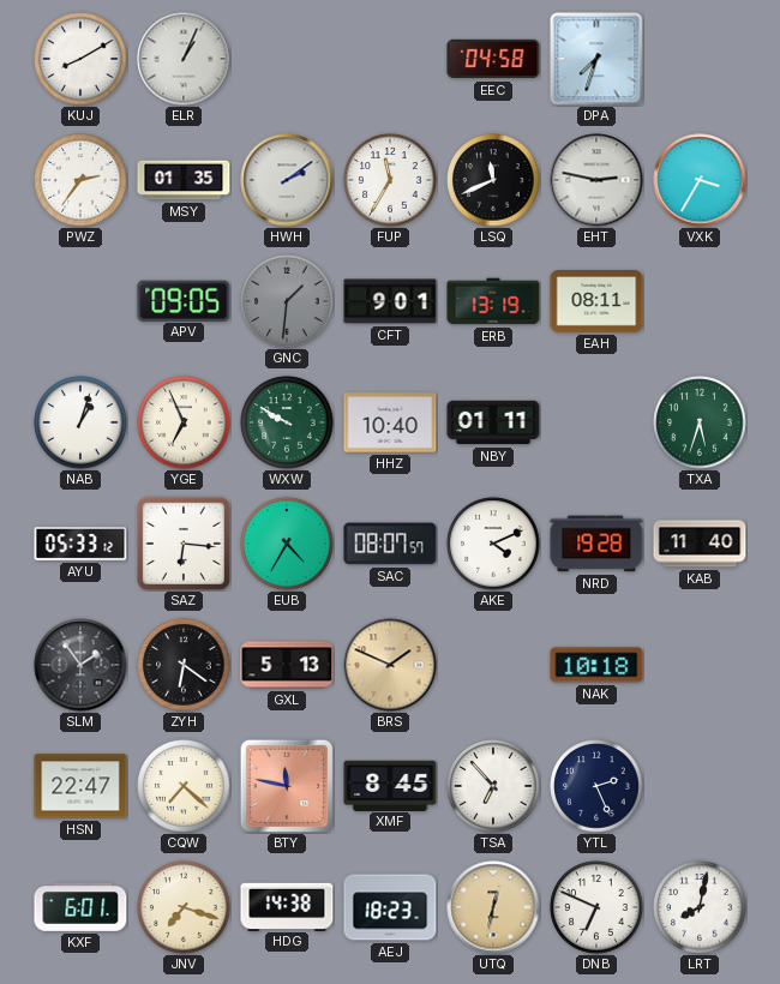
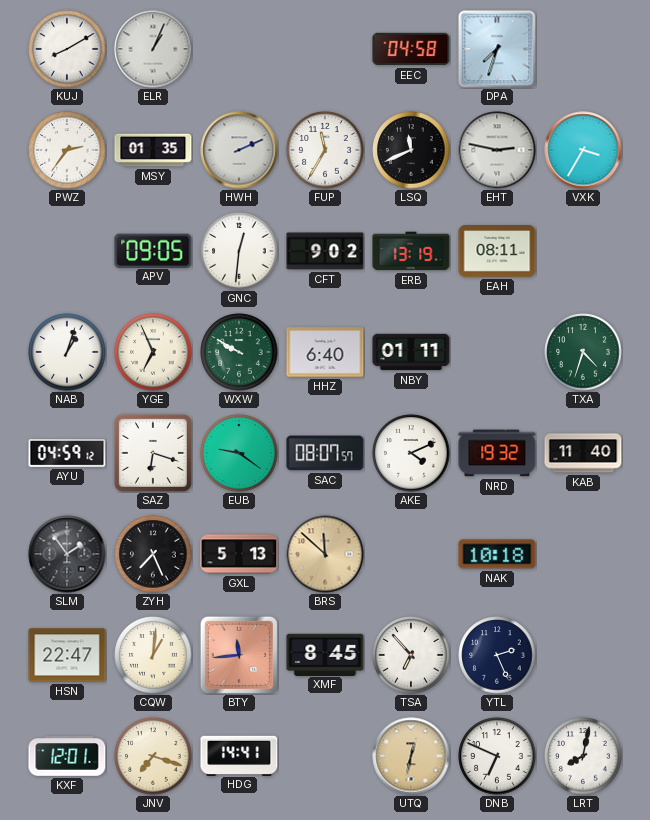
HWH: 2:09 -> 2:11
GNC: 1:31 -> 12:31
GNC dial: grey -> white
CFT: 9:01 -> 9:02
HHZ: 10:40 -> 6:40
TXA: 5:33 -> 4:33
AYU: 05:33 -> 04:59
SAZ: 6:16 -> 6:18
EUB: 4:35 -> 9:21
NRD: 19:28 -> 19:32
ZYH: 6:21 -> 7:26
BRS: 1:49 -> 11:52
CQW: 7:22 -> 1:01
BTY: 11:47 -> 11:44
KXF: 6:01 -> 12:01
HDG: 14:38 -> 14:41
AEJ: 18:23 -> none
